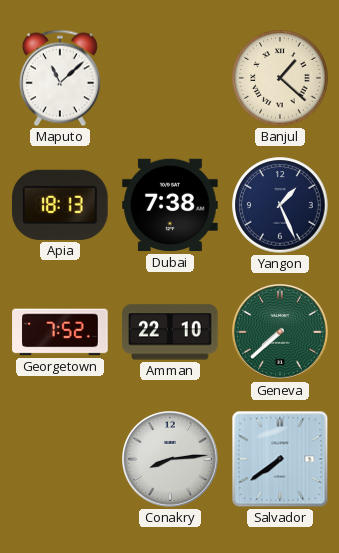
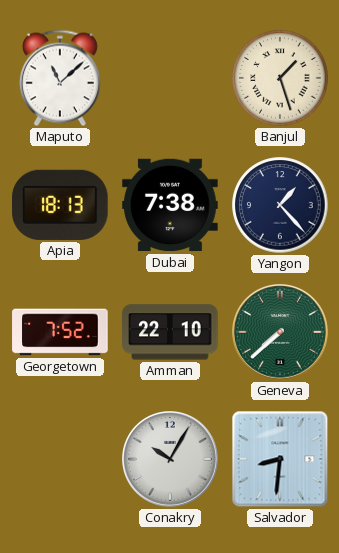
Banjul: 1:22 -> 1:27
Yangon: 1:26 -> 1:23
Conakry: 8:14 -> 10:05
Salvador: 7:39 -> 8:31
